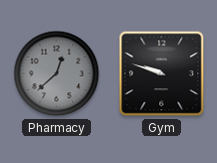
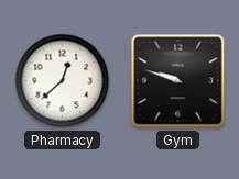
Pharmacy dial: grey -> white
